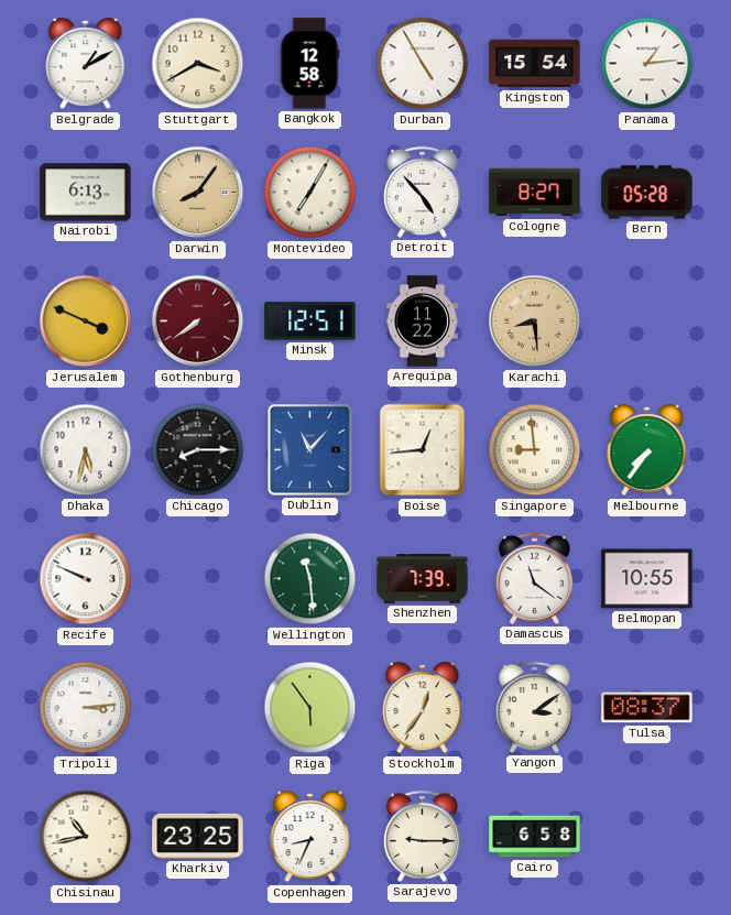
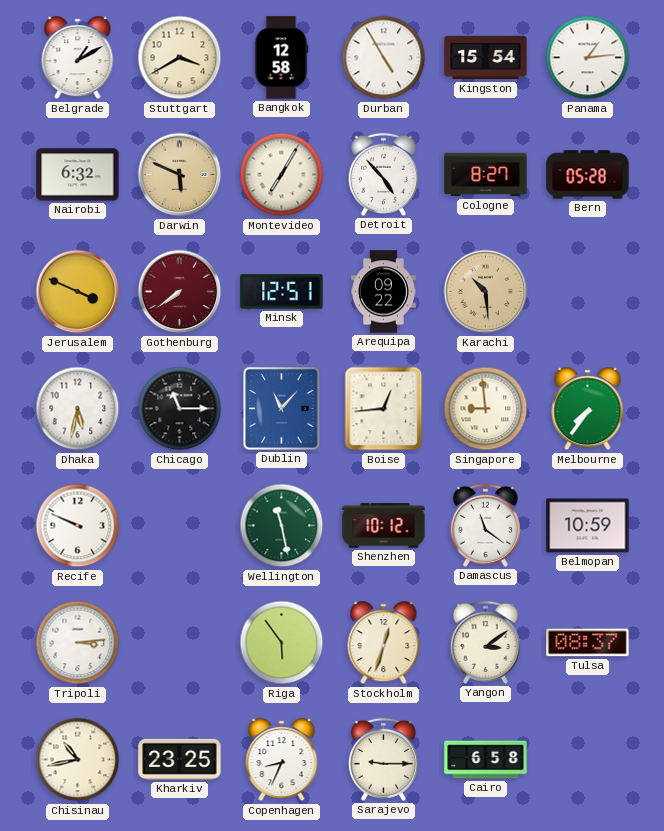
Nairobi: 6:13 -> 6:32
Darwin: 8:06 -> 5:49
Arequipa: 11:22 -> 09:22
Karachi: 8:29 -> 10:29
Chicago: 8:15 -> 11:15
Wellington: 11:29 -> 11:28
Shenzhen: 7:39 -> 10:12
Belmopan: 10:55 -> 10:59
Stockholm: 12:36 -> 12:33
